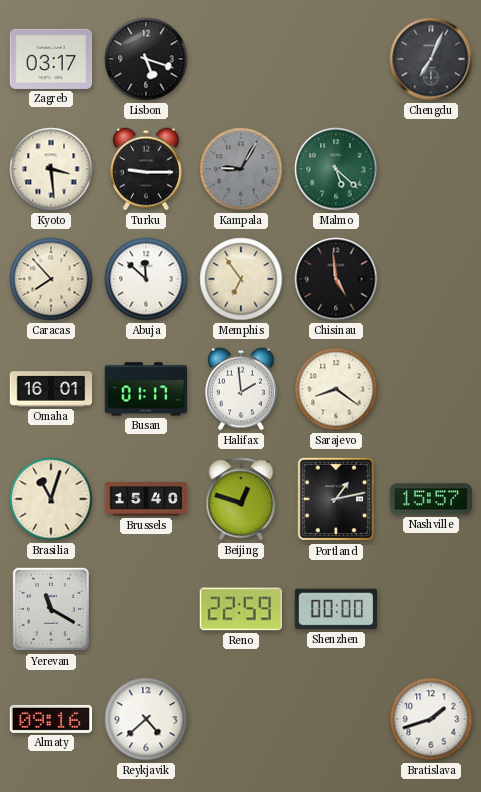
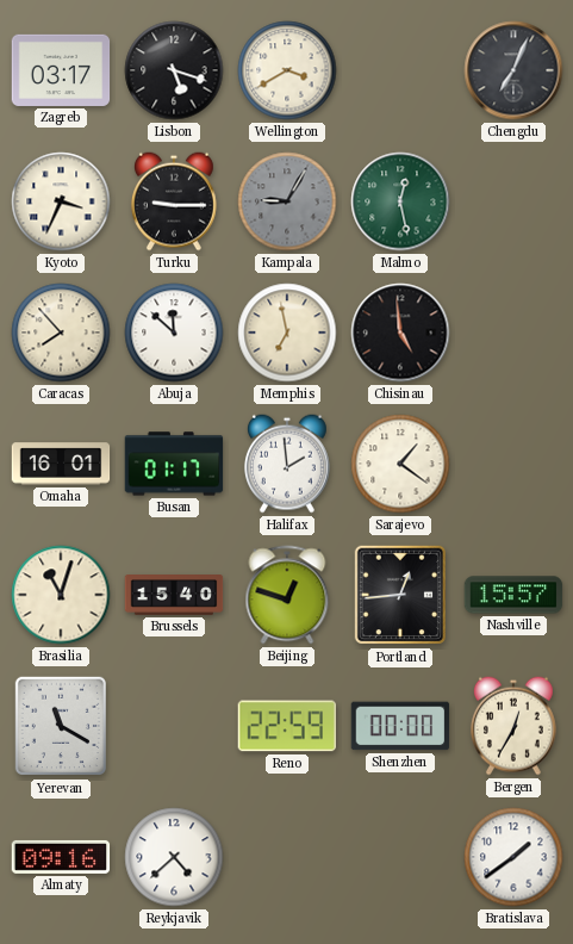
Wellington: none -> 3:40
Kyoto: 3:29 -> 3:34
Malmo: 5:22 -> 12:28
Memphis: 6:54 -> 6:58
Sarajevo: 8:21 -> 1:21
Portland: 1:13 -> 12:44
Bergen: none -> 12:35
Bratislava: 1:42 -> 1:39
